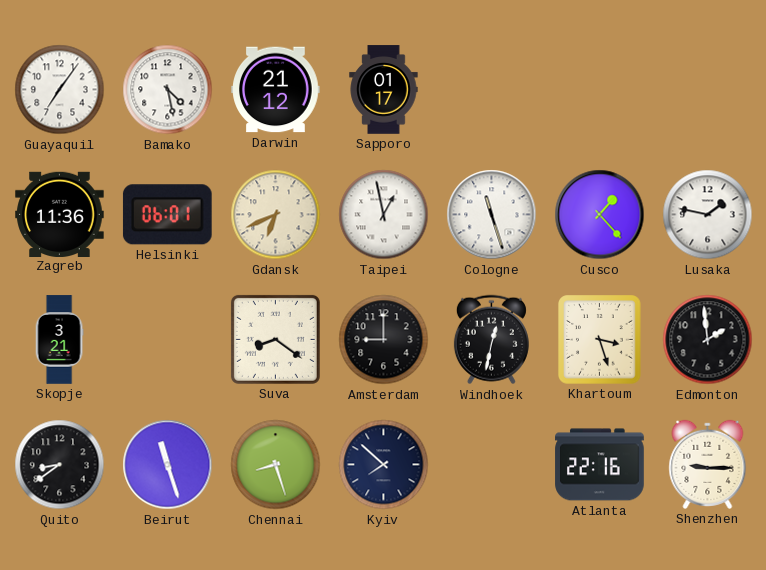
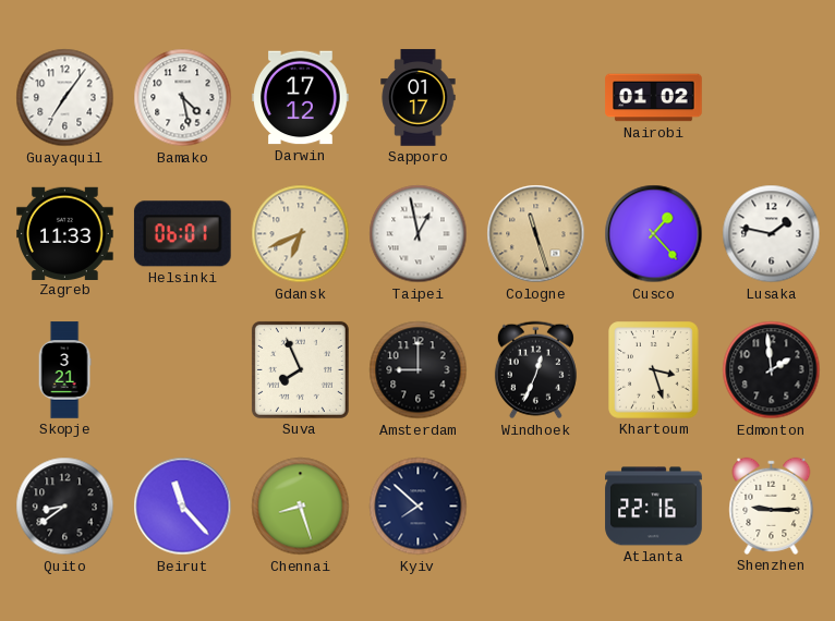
Darwin: 21:12 -> 17:12
Nairobi: none -> 01:02
Zagreb: 11:36 -> 11:33
Cologne dial: white -> champagne
Suva: 8:21 -> 7:56
Windhoek: 12:32 -> 12:34
Beirut: 11:27 -> 11:23
